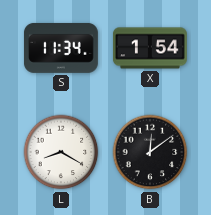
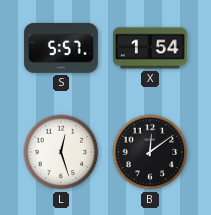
S: 11:34 -> 5:57
L: 8:20 -> 12:27
